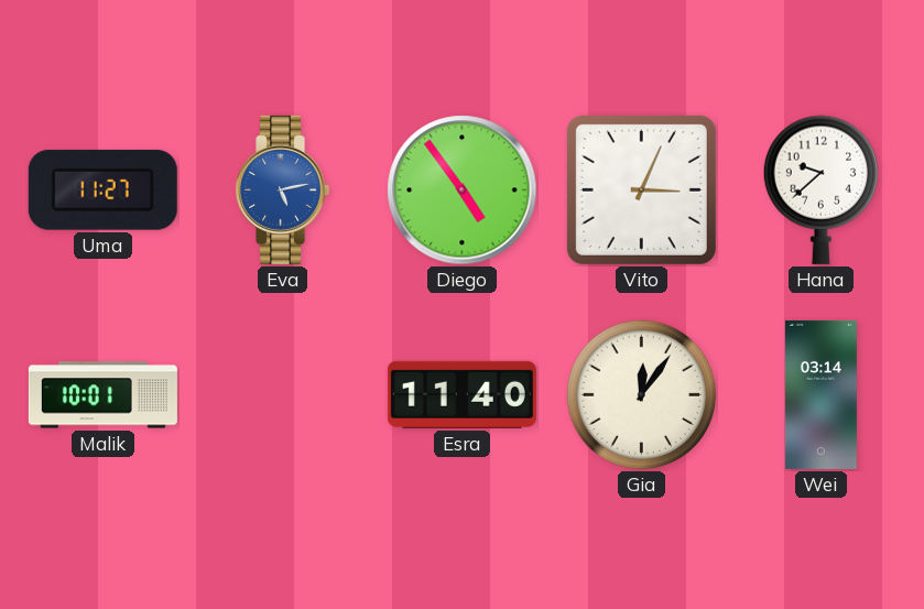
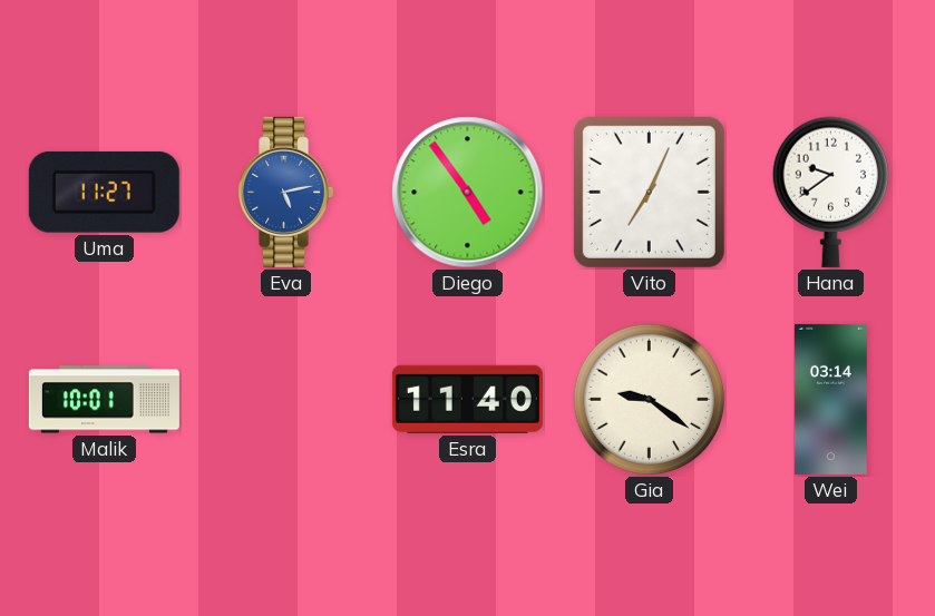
Vito: 3:04 -> 7:04
Hana: 9:38 -> 9:39
Gia: 12:06 -> 9:21
